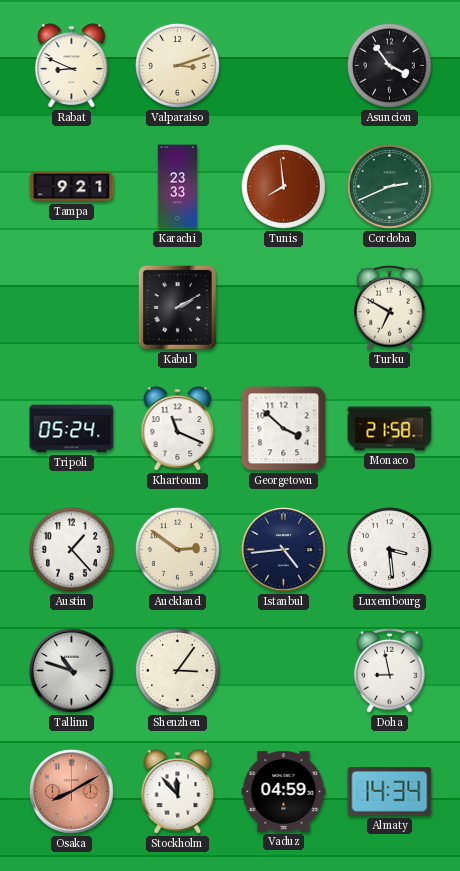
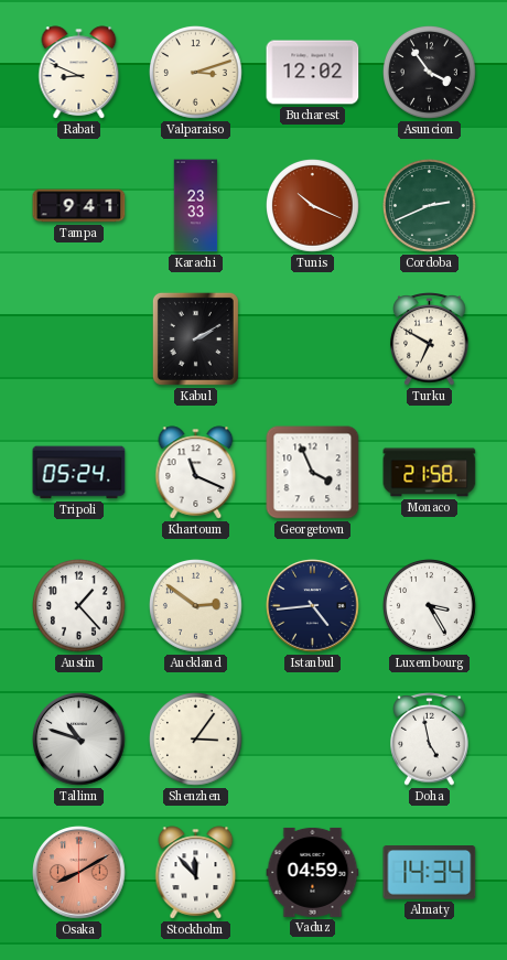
Bucharest: none -> 12:02
Tampa: 9:21 -> 9:41
Tunis: 7:59 -> 10:19
Georgetown: 3:52 -> 3:56
Luxembourg: 3:29 -> 3:25
Doha: 8:58 -> 4:58
